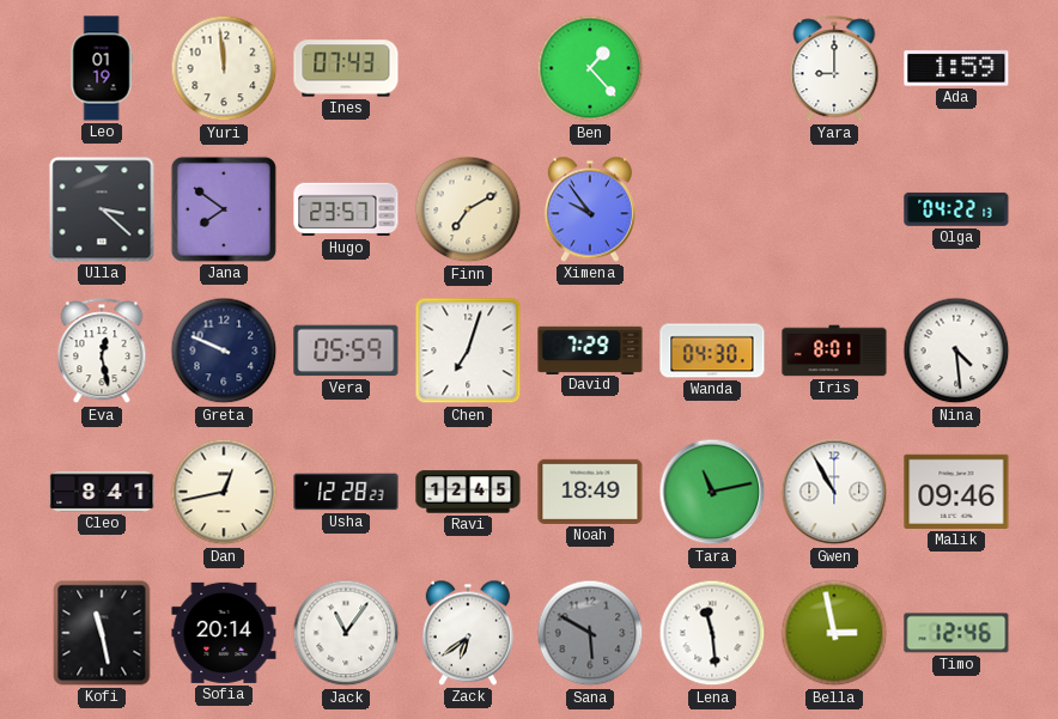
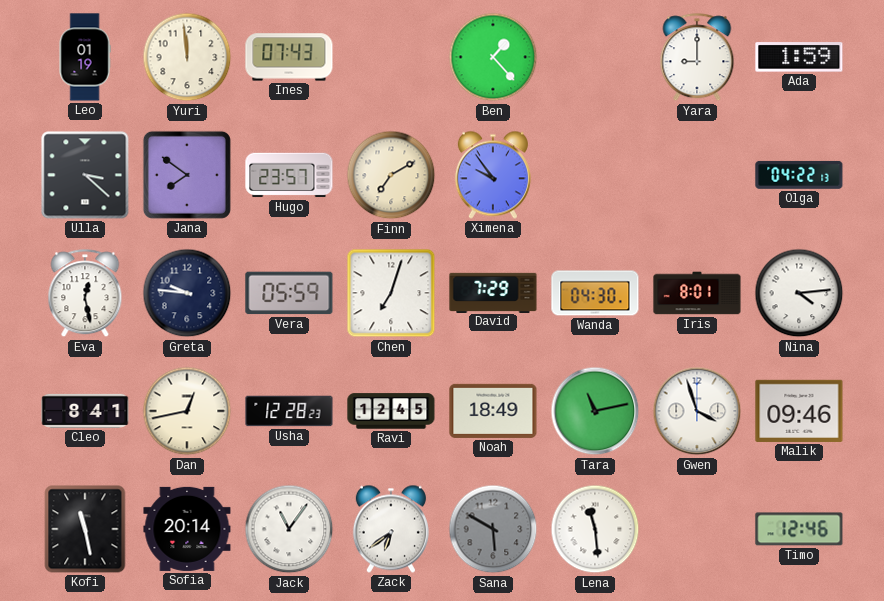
Greta: 9:49 -> 9:46
Nina: 4:29 -> 4:14
Gwen: 10:55 -> 3:57
Bella: 2:58 -> none
